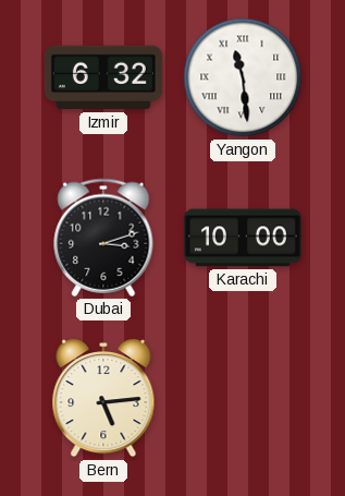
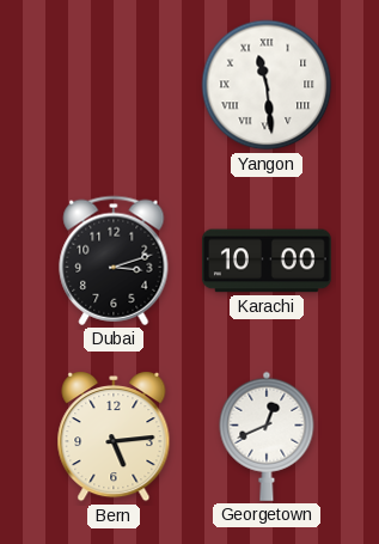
Izmir: 6:32 -> none
Georgetown: none -> 12:41
